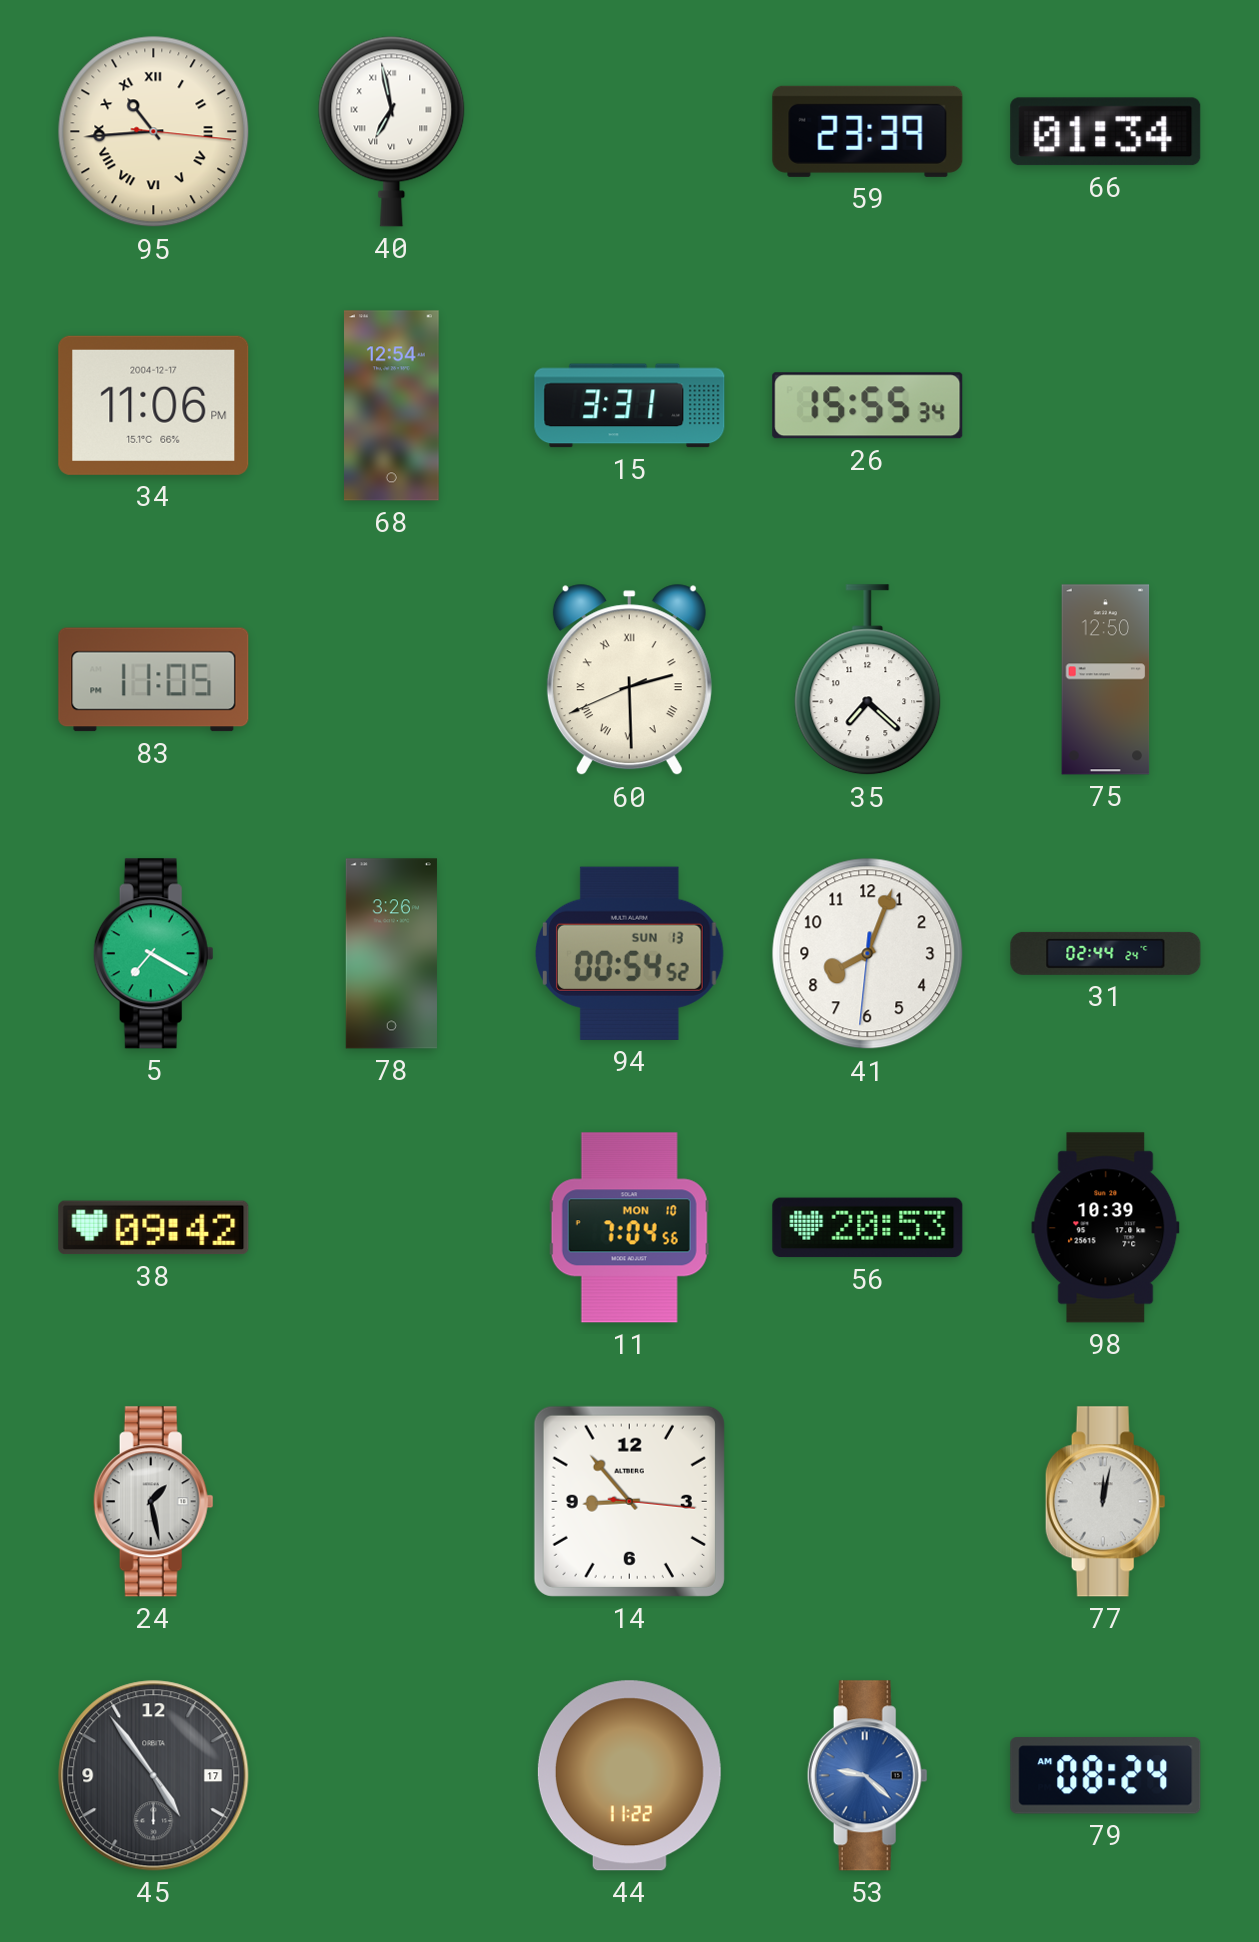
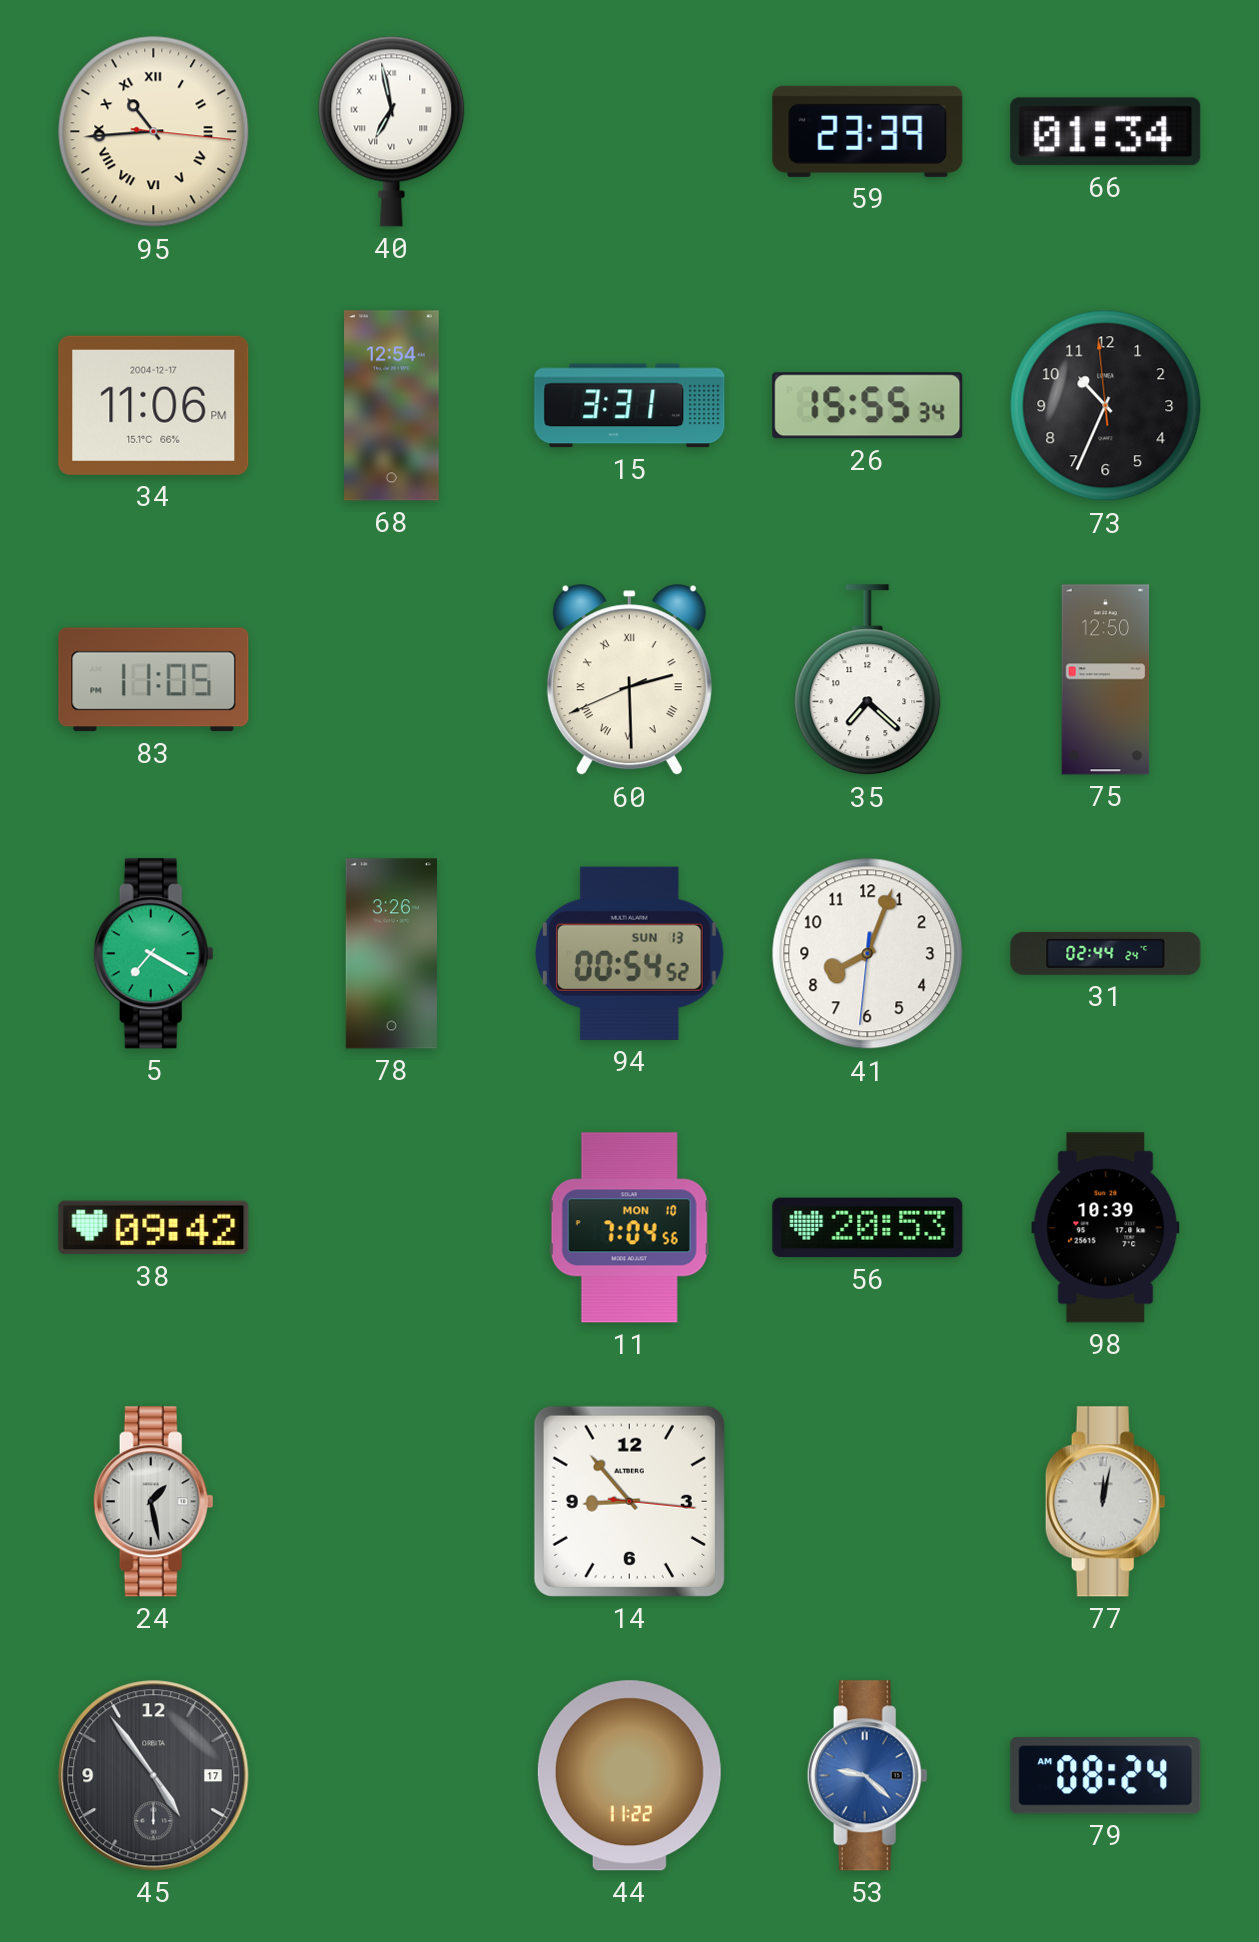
73: none -> 10:33
